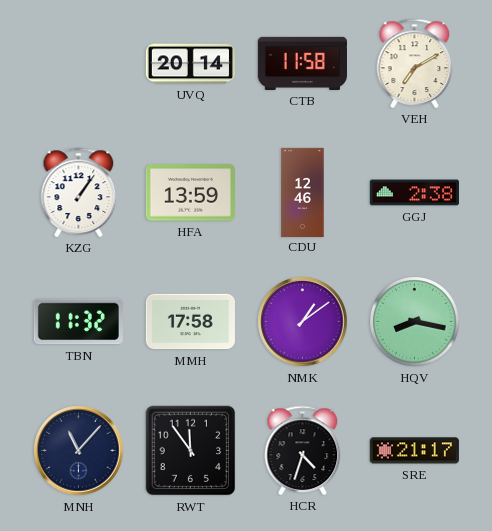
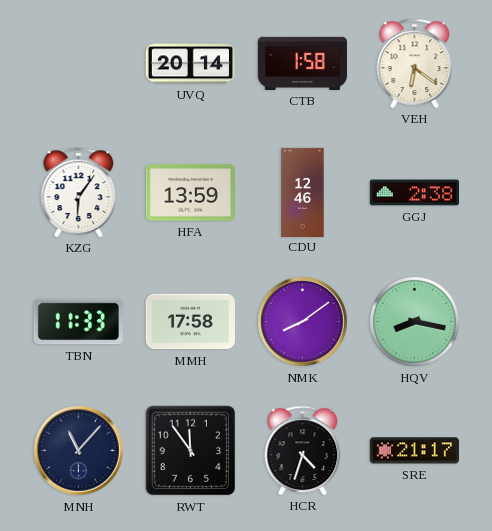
CTB: 11:58 -> 1:58
VEH: 7:10 -> 6:21
KZG: 1:06 -> 6:06
TBN: 11:32 -> 11:33
NMK: 1:09 -> 8:09
